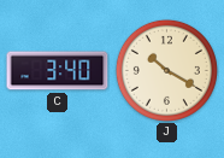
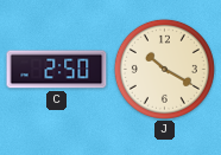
C: 3:40 -> 2:50
